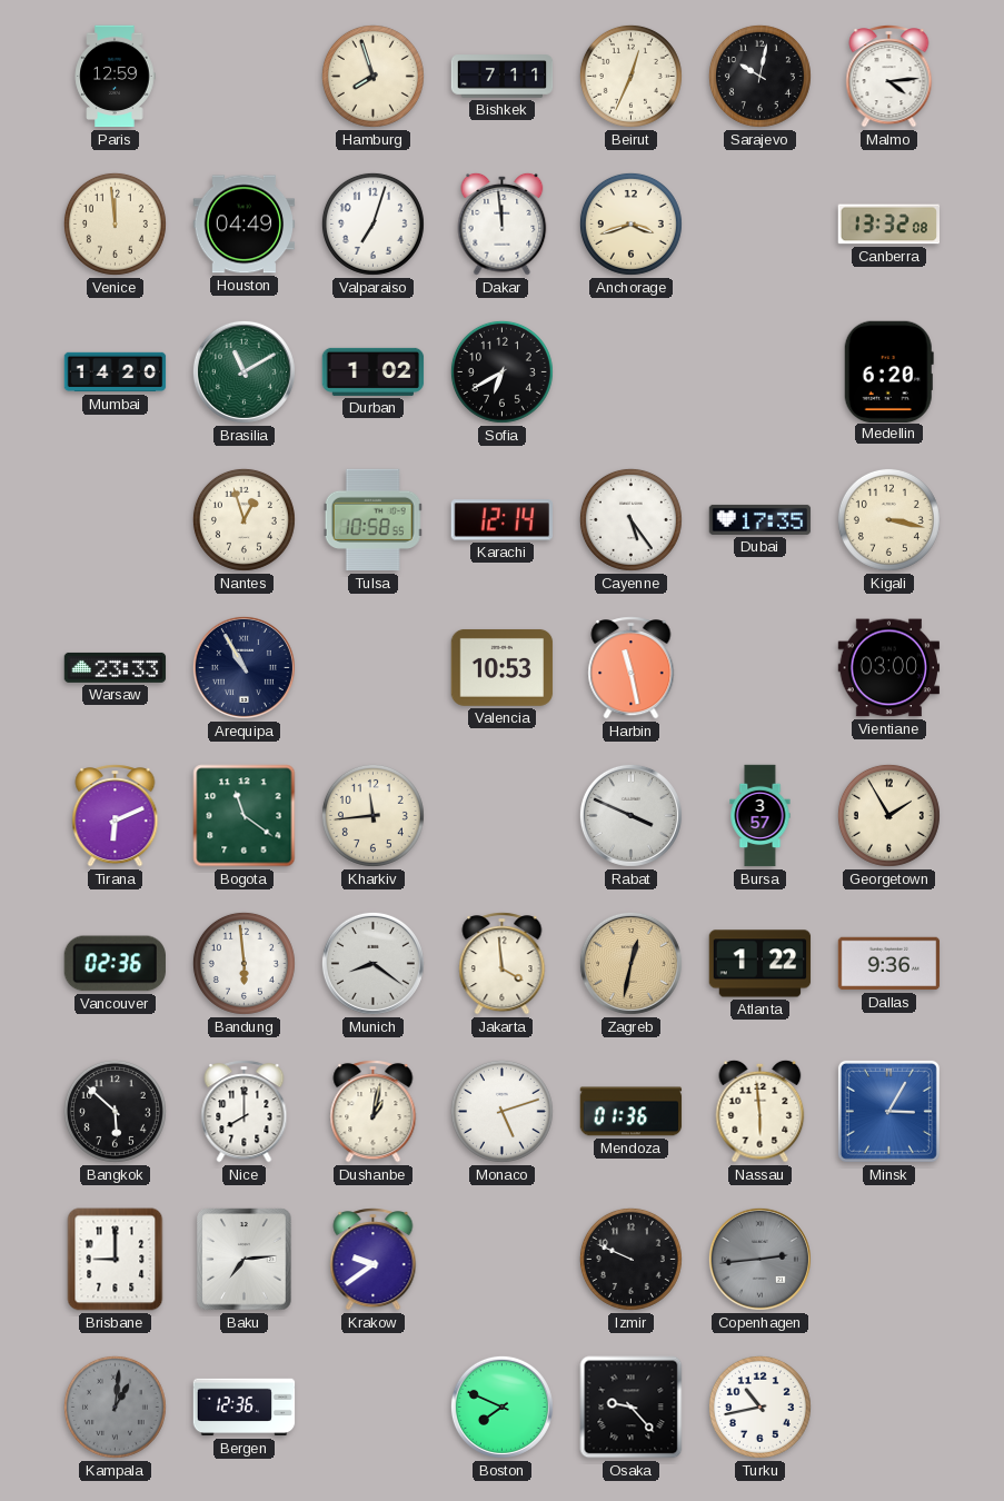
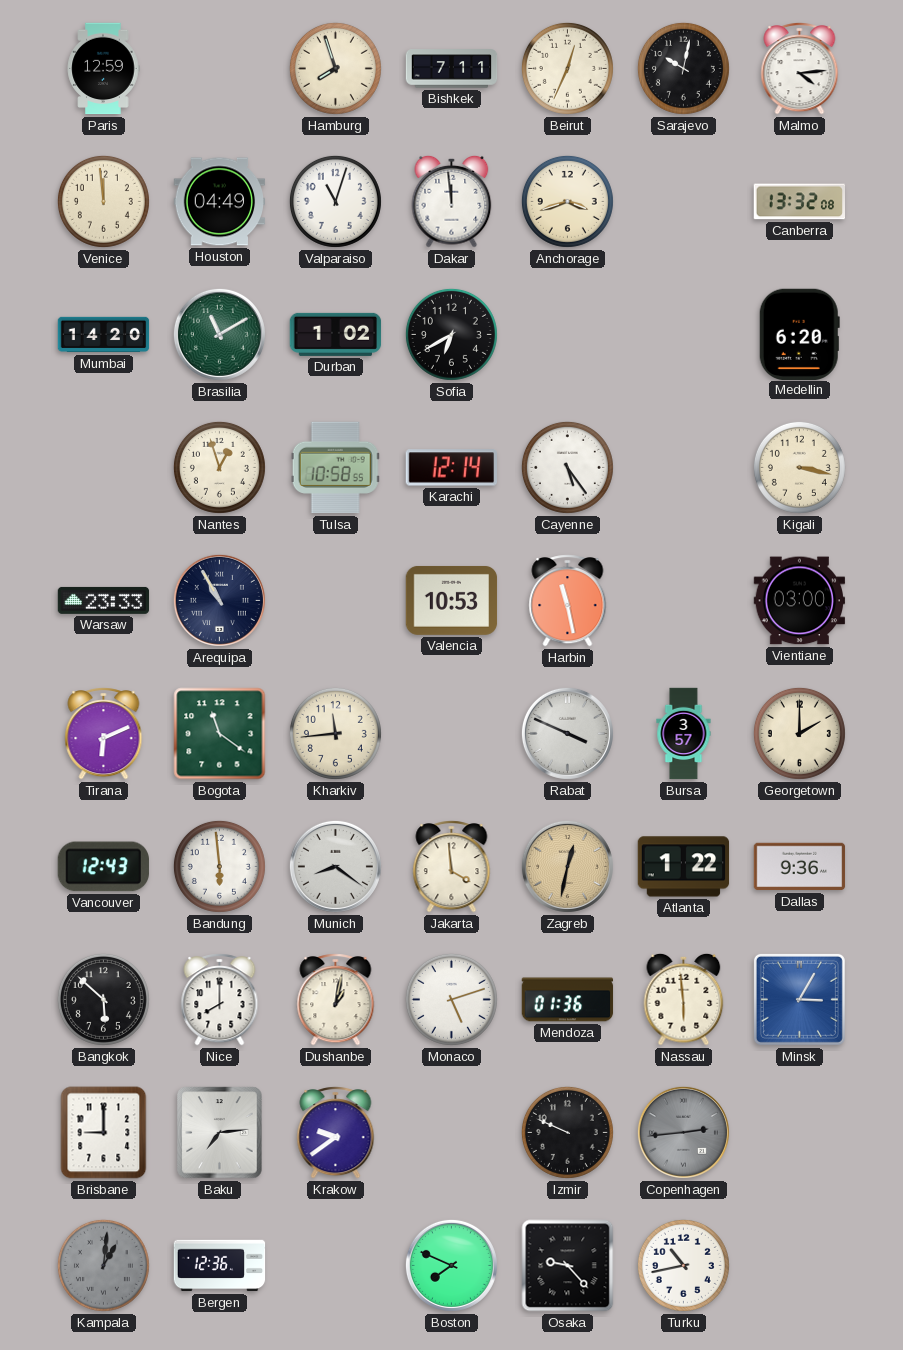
Valparaiso: 7:03 -> 11:03
Dubai: 17:35 -> none
Georgetown: 1:55 -> 2:00
Vancouver: 02:36 -> 12:43
